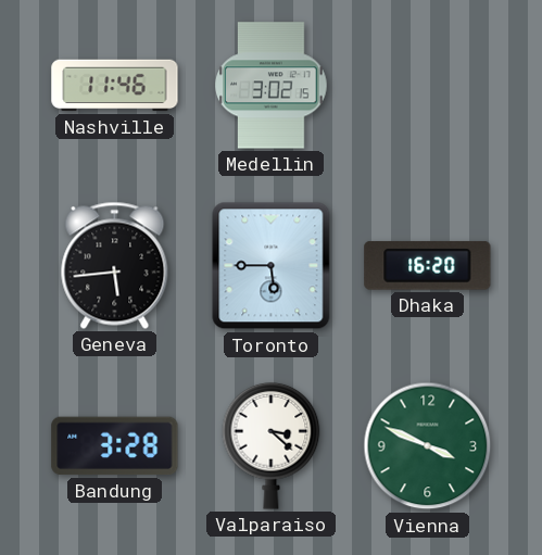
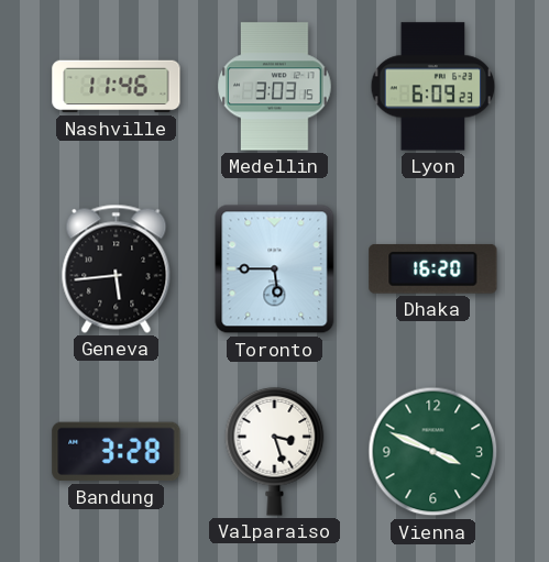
Medellin: 3:02 -> 3:03
Lyon: none -> 6:09
Valparaiso: 3:22 -> 3:27
